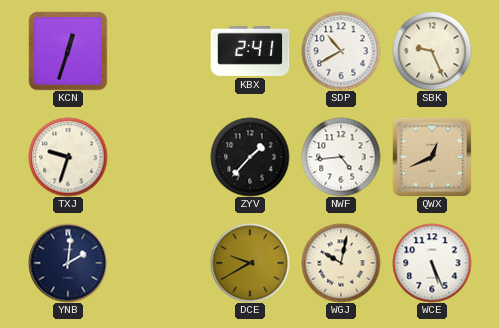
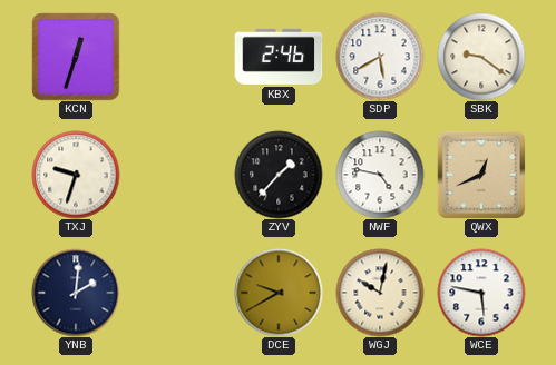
KBX: 2:41 -> 2:46
SDP: 10:40 -> 5:40
SBK: 9:26 -> 9:21
NWF: 4:44 -> 4:47
WCE: 5:26 -> 5:47
